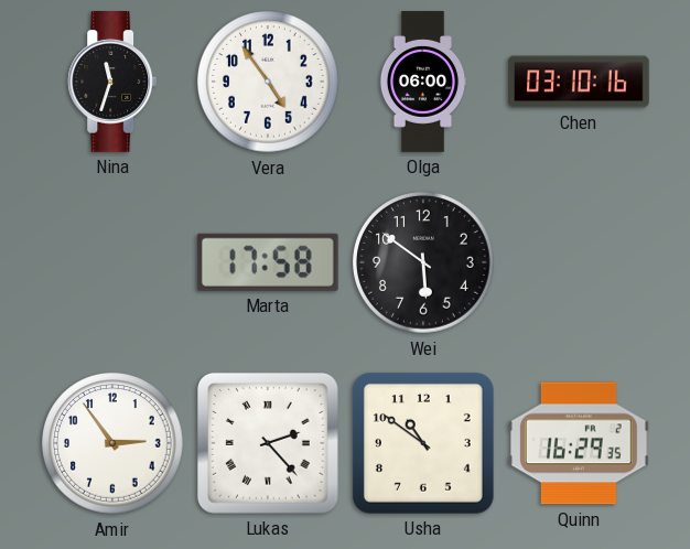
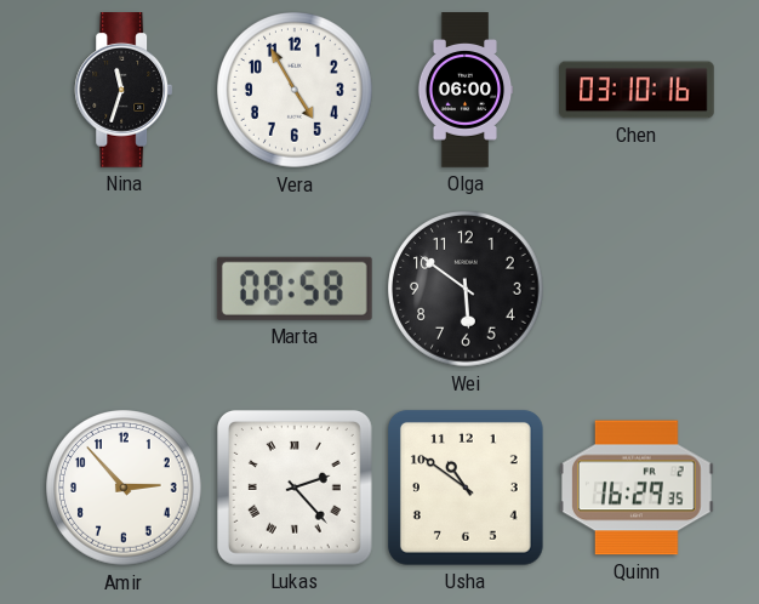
Vera: 4:54 -> 4:55
Marta: 17:58 -> 08:58
Amir: 2:54 -> 2:53
